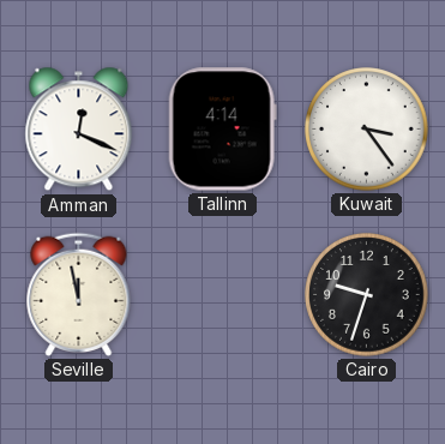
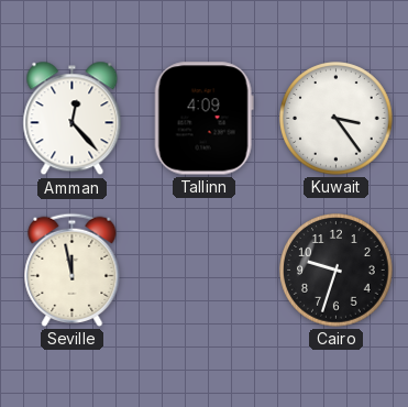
Amman: 12:19 -> 12:23
Tallinn: 4:14 -> 4:09
